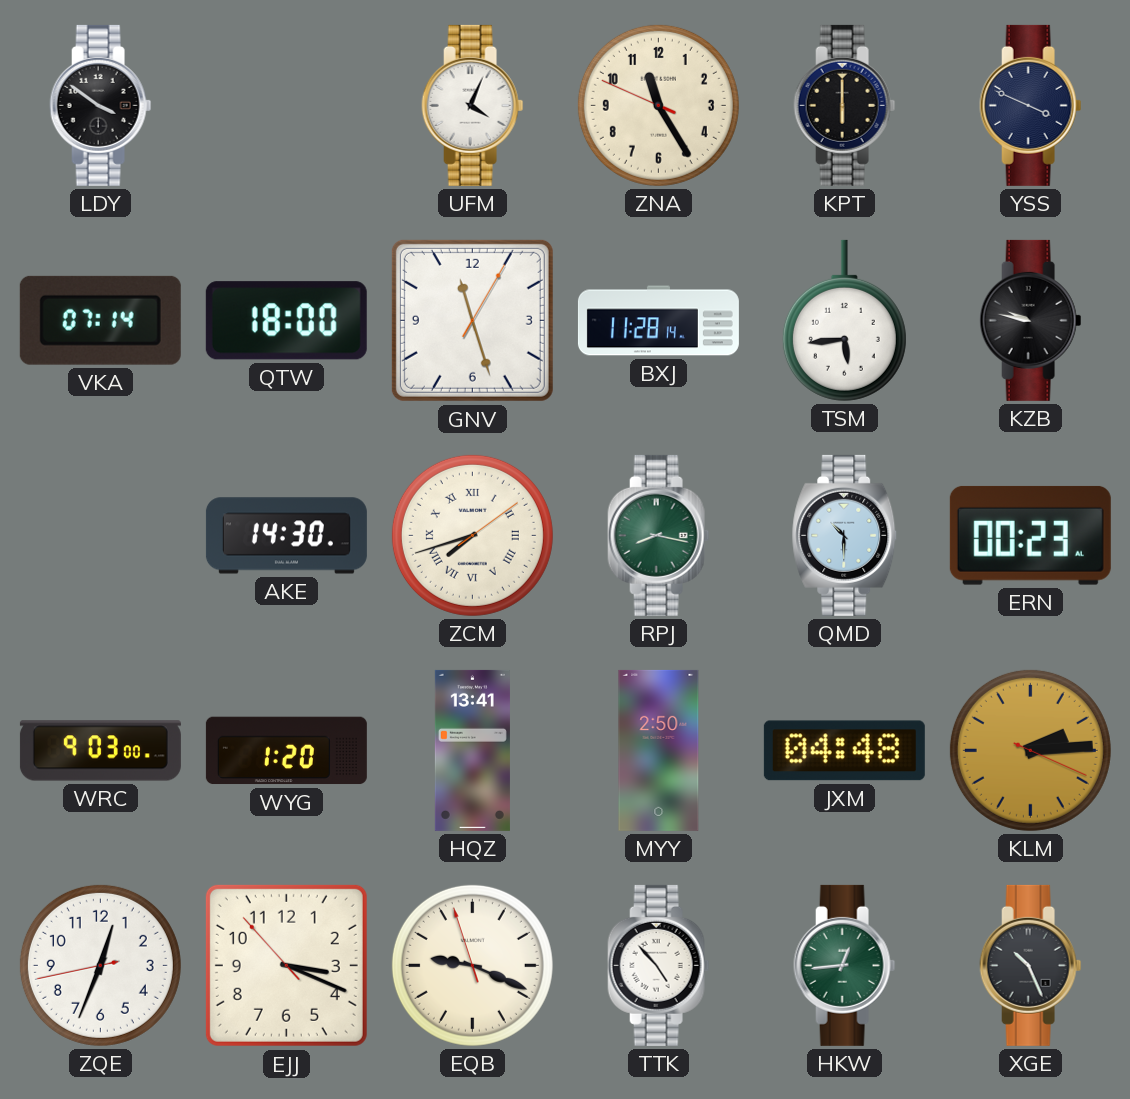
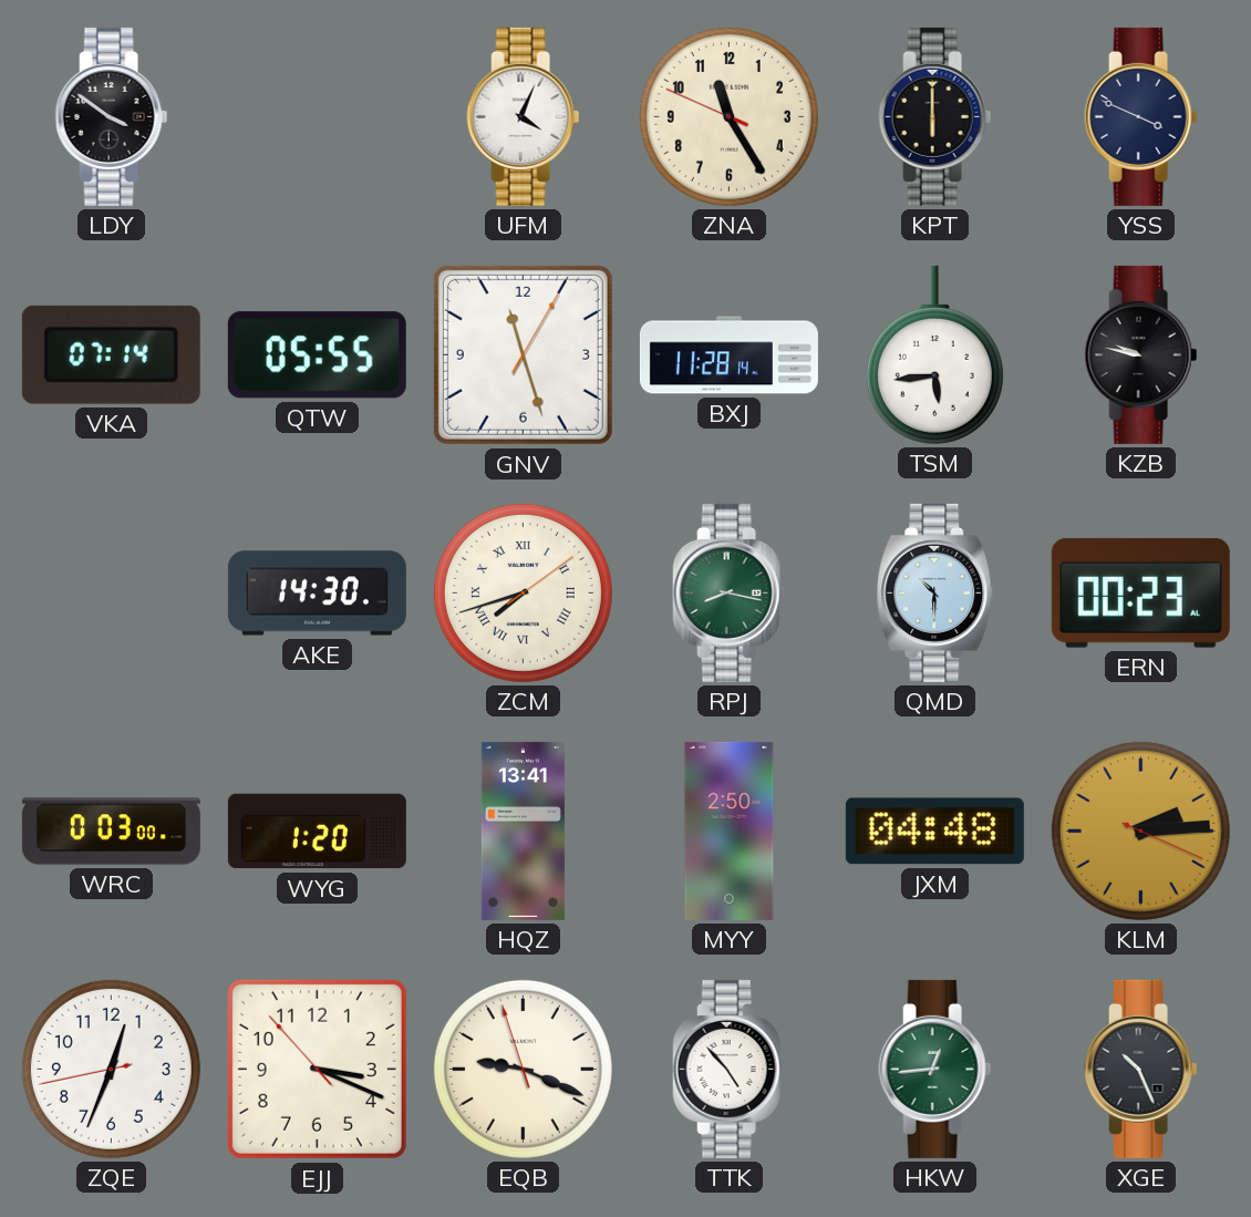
QTW: 18:00 -> 05:55
WRC: 9:03 -> 0:03
